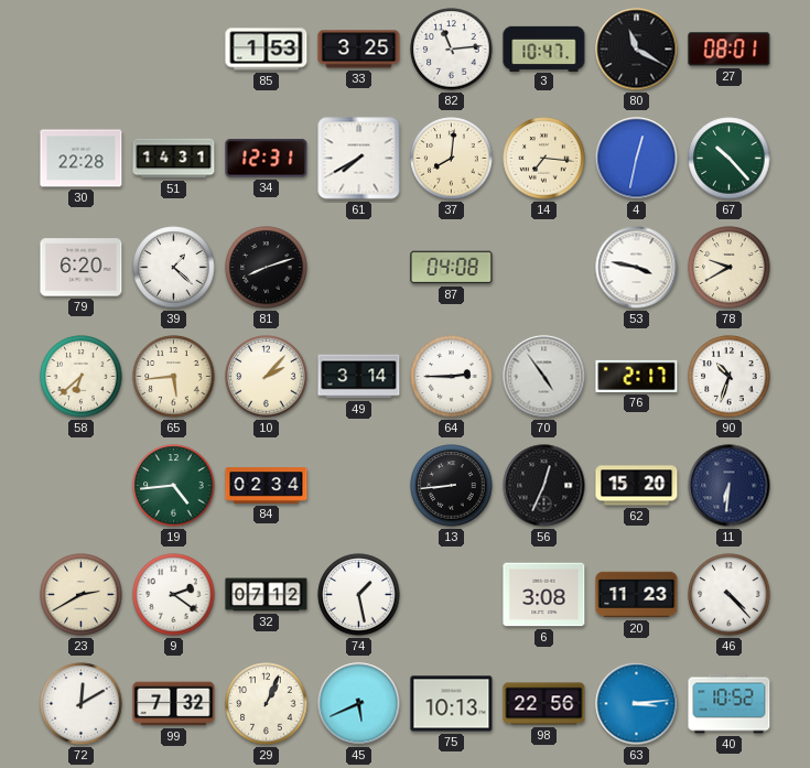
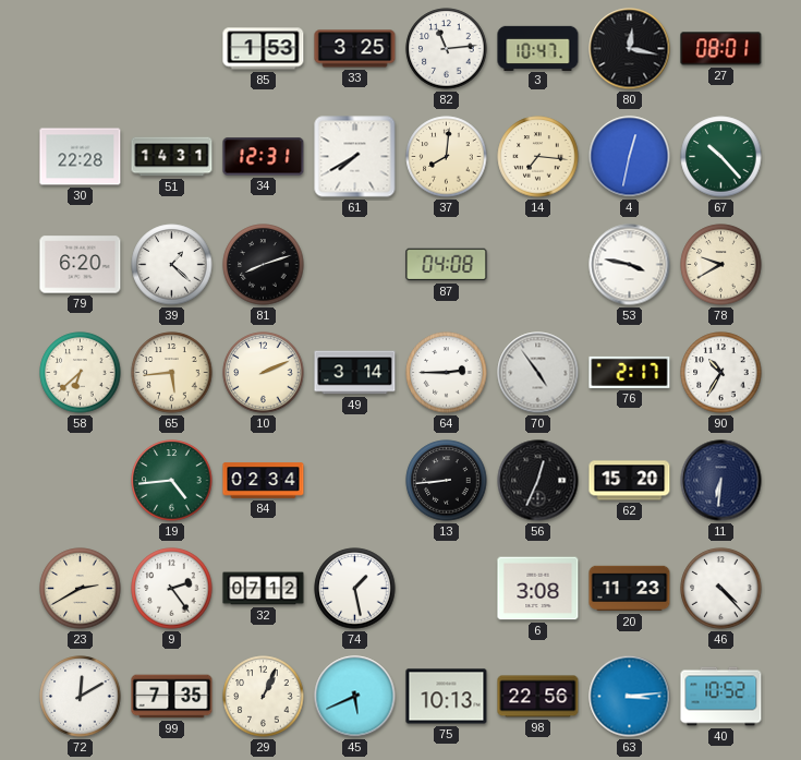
80: 11:20 -> 12:17
10: 2:07 -> 2:11
90: 10:33 -> 10:35
9: 2:21 -> 2:24
99: 7:32 -> 7:35
